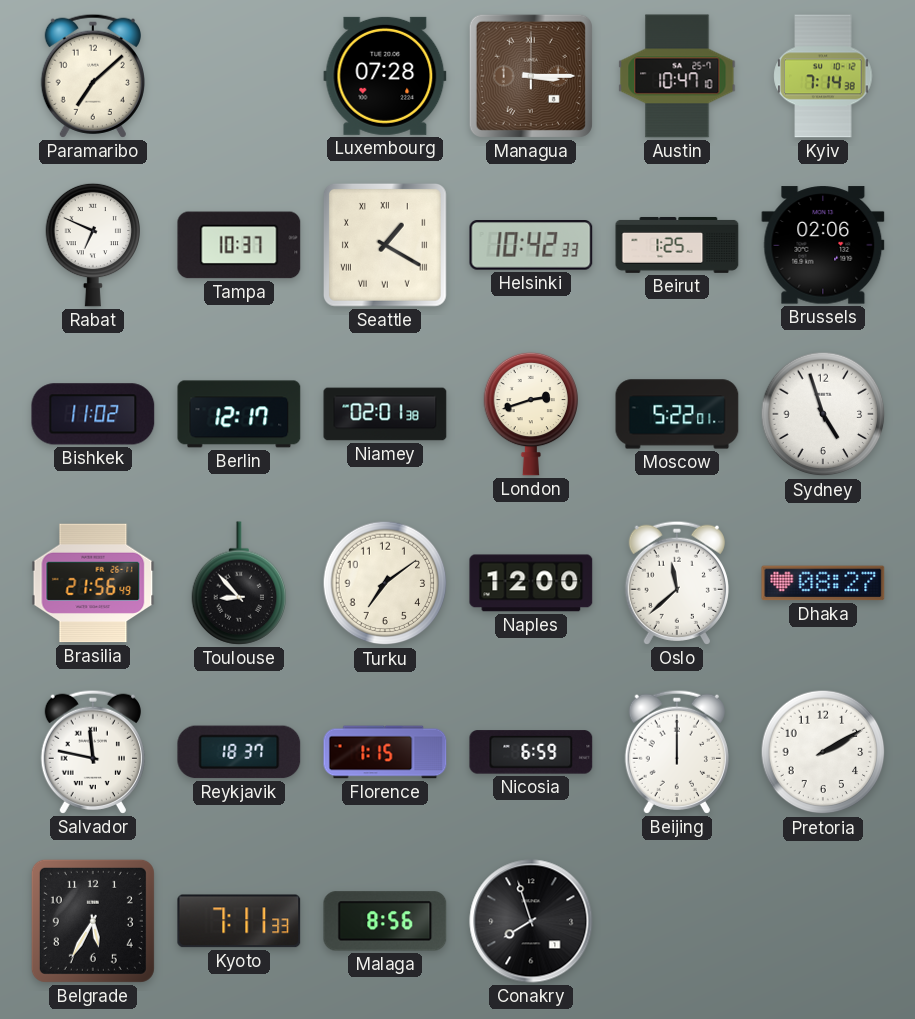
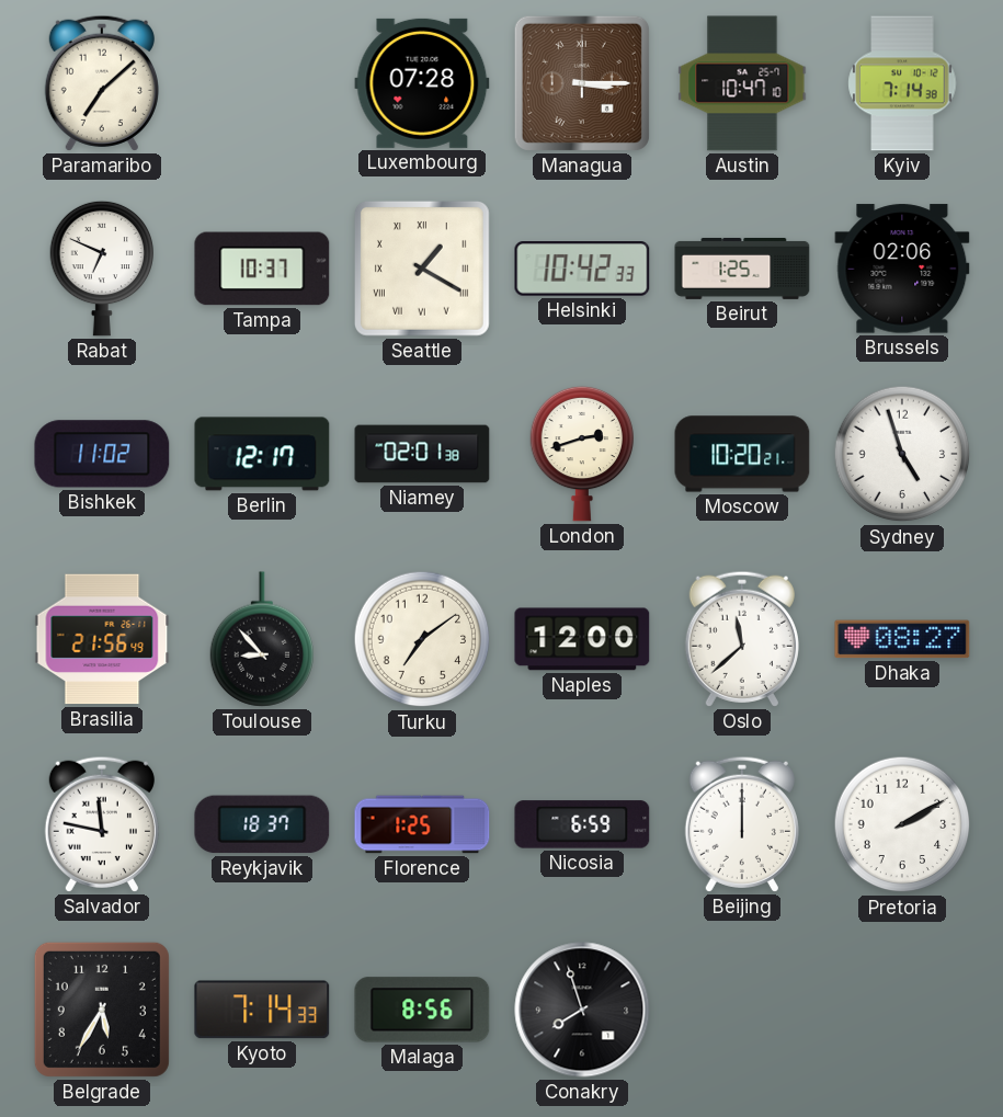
Moscow: 5:22 -> 10:20
Florence: 1:15 -> 1:25
Kyoto: 7:11 -> 7:14
